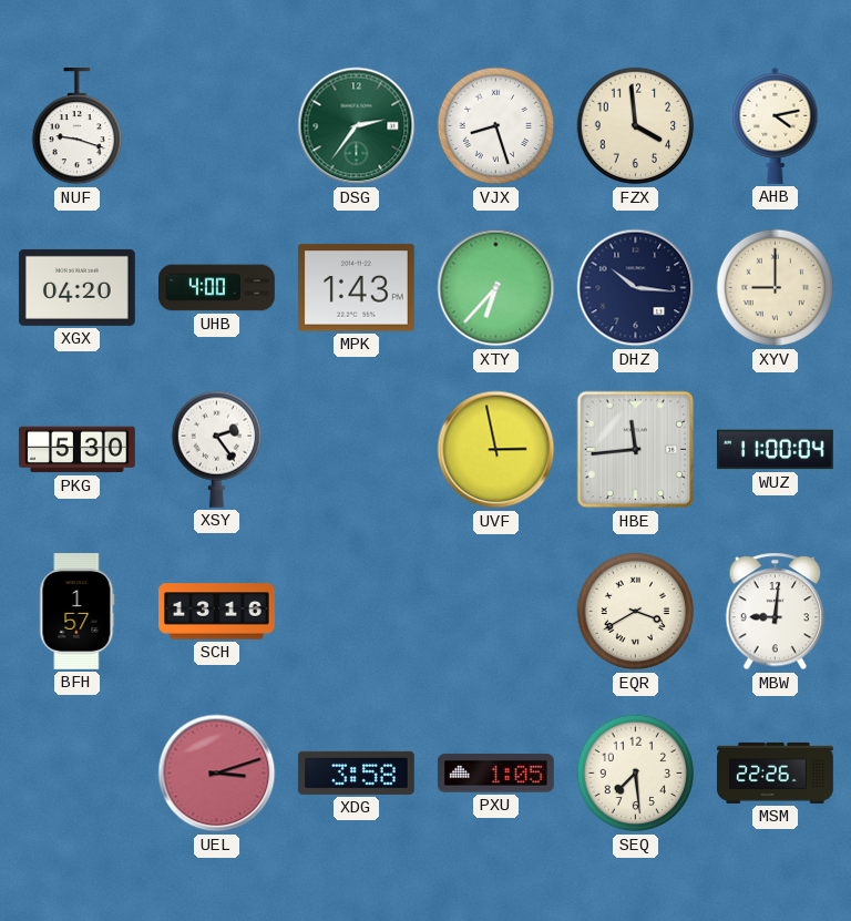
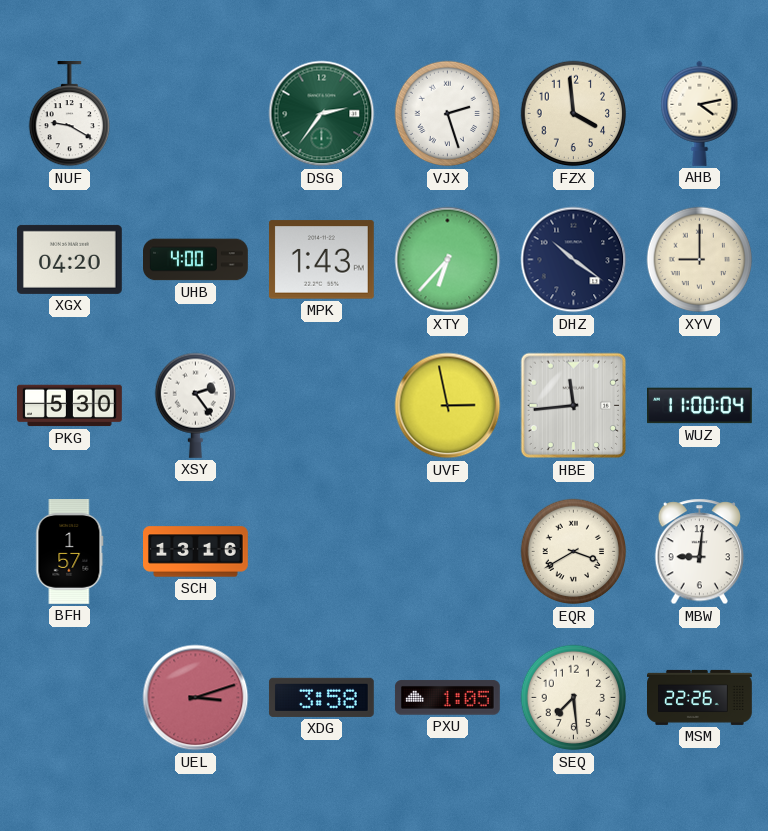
NUF: 9:18 -> 9:20
VJX: 8:27 -> 2:27
DHZ: 10:16 -> 10:21
